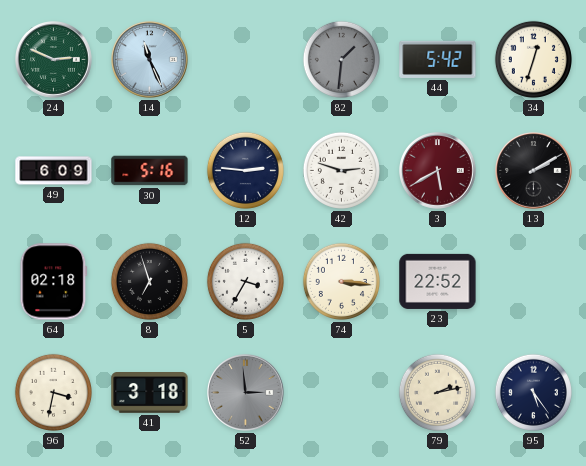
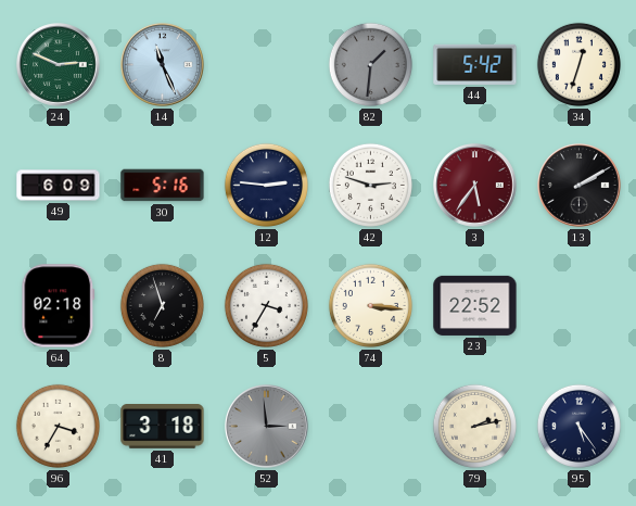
3: 5:40 -> 5:36
96: 3:32 -> 3:35
